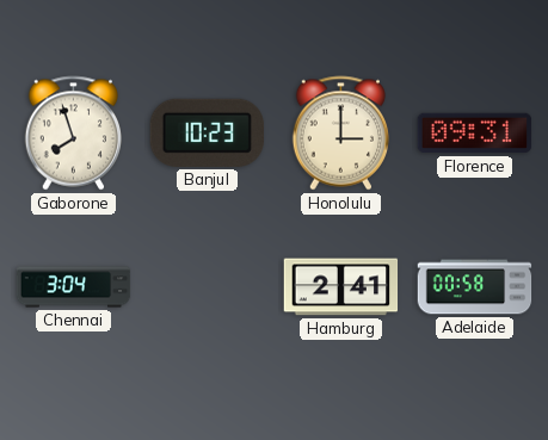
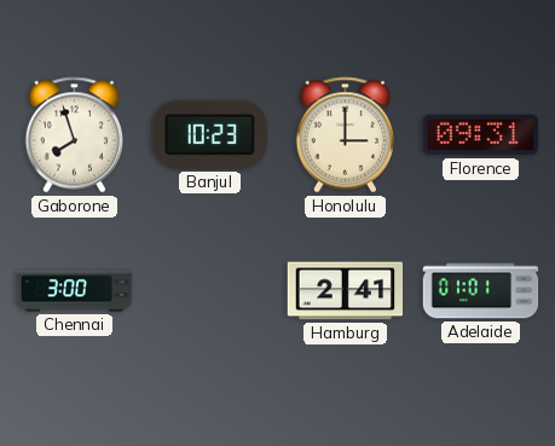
Chennai: 3:04 -> 3:00
Adelaide: 00:58 -> 01:01
